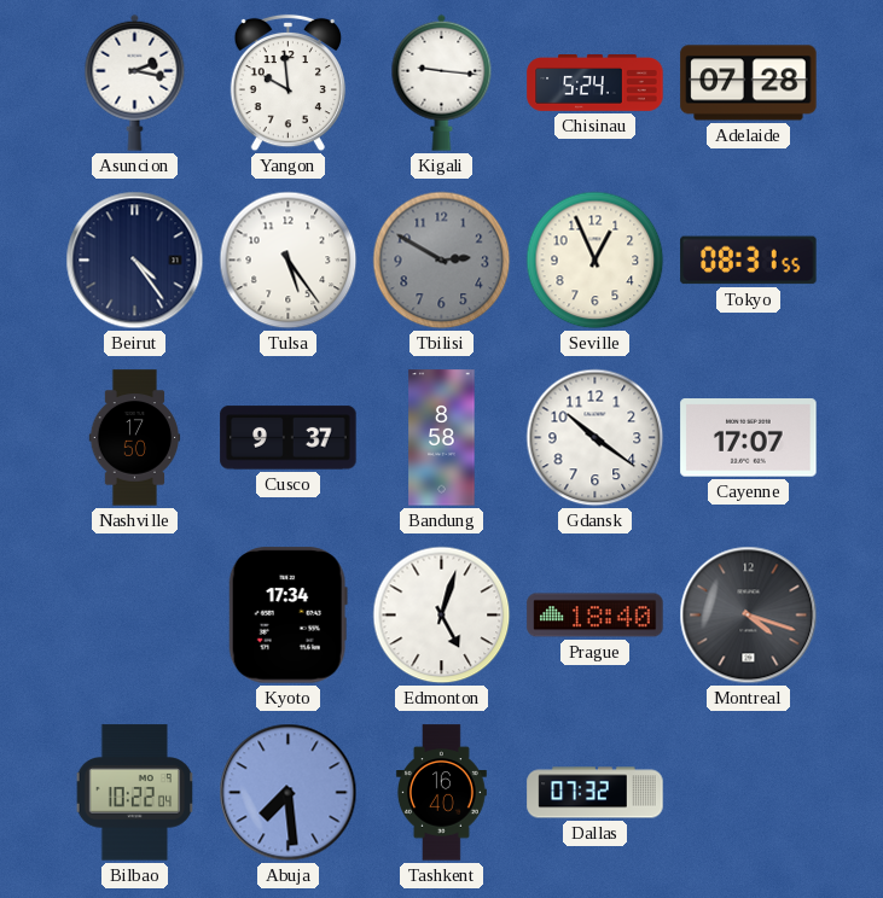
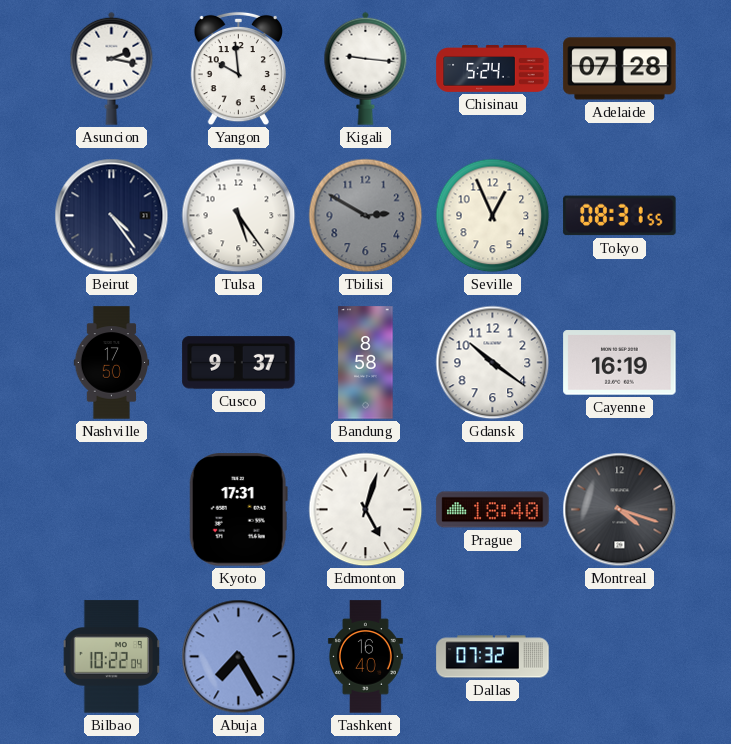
Cayenne: 17:07 -> 16:19
Kyoto: 17:34 -> 17:31
Abuja: 7:29 -> 7:25
